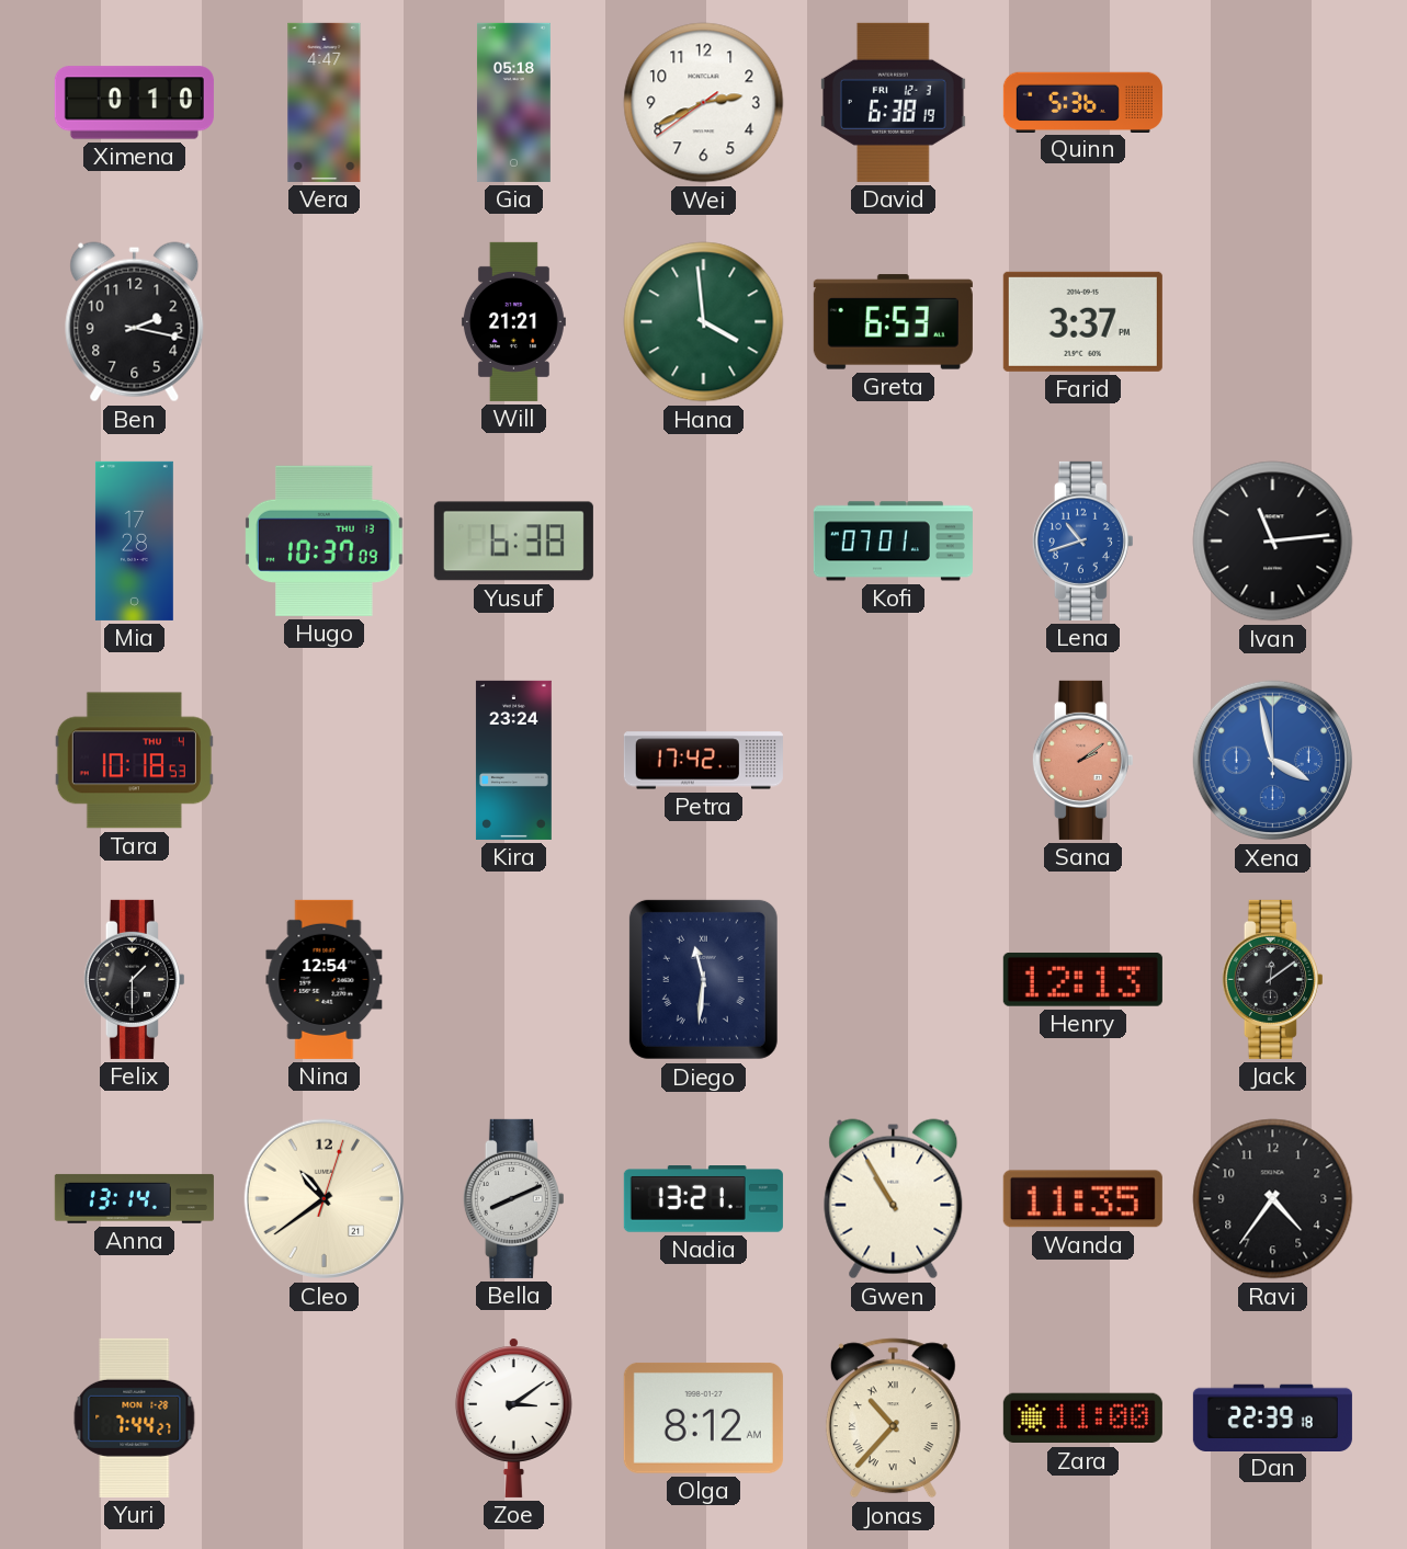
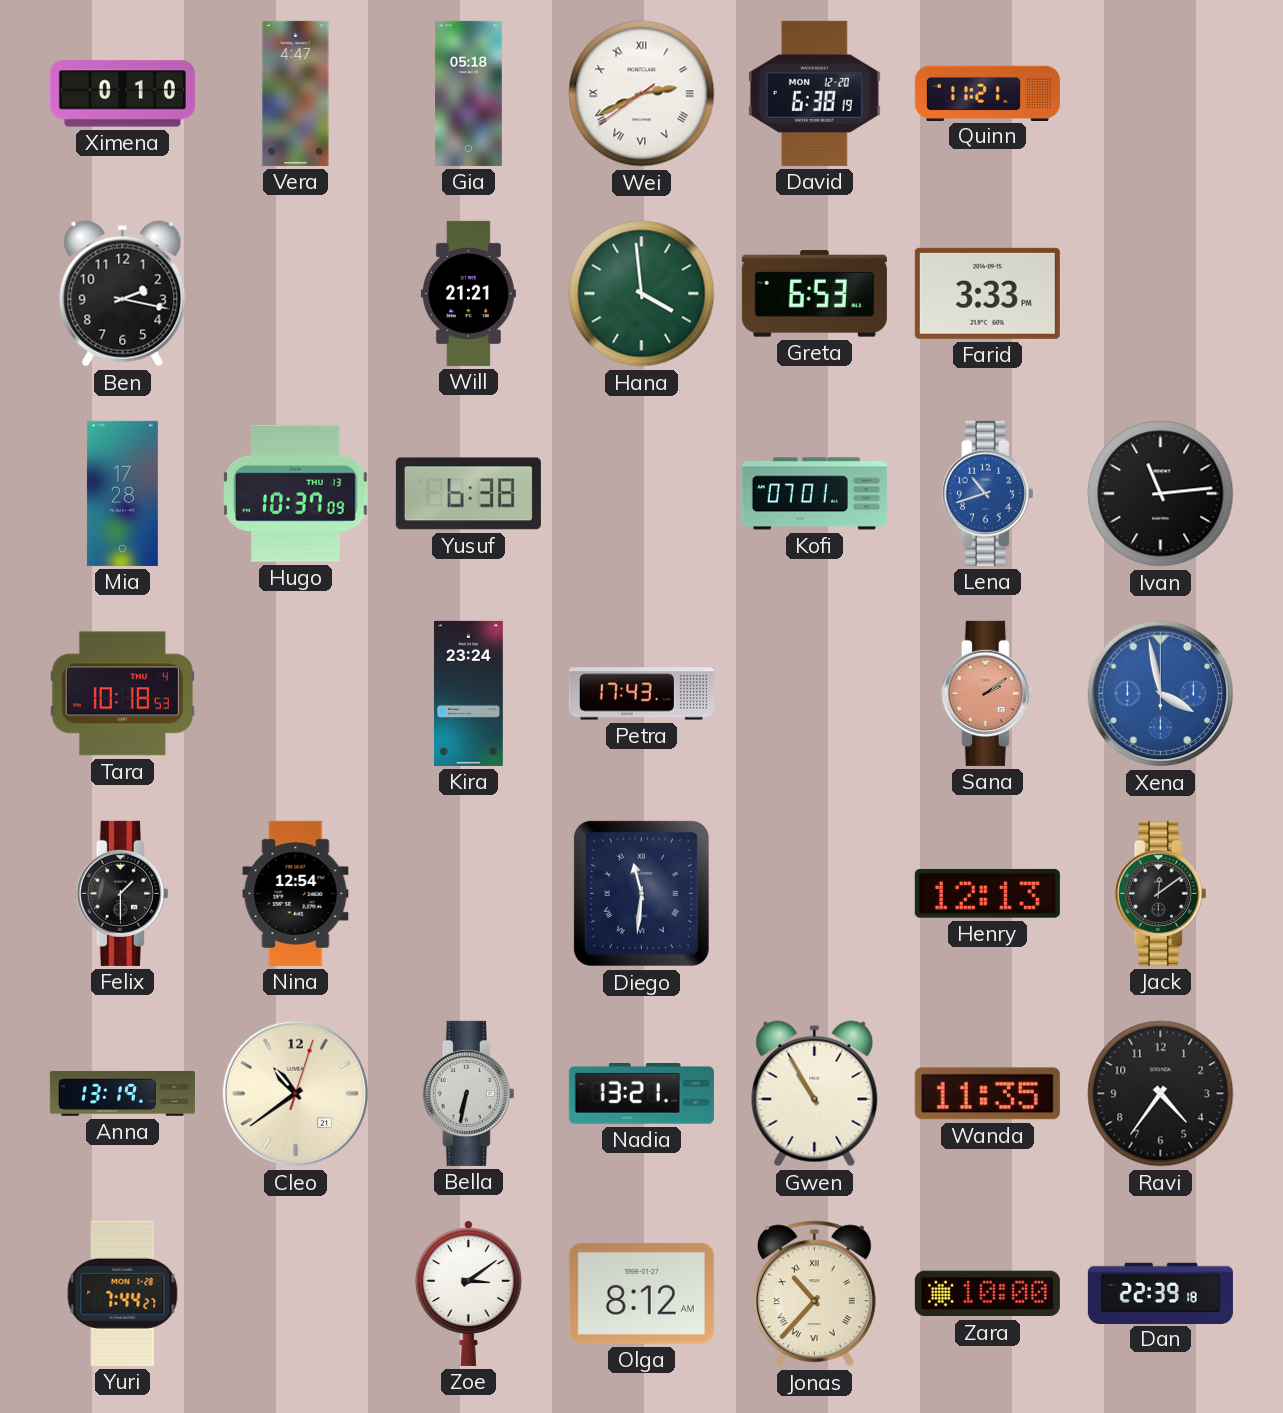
Wei numerals: Arabic -> Roman
David date: FRI 12-3 -> MON 12-20
Quinn: 5:36 -> 11:21
Farid: 3:37 -> 3:33
Petra: 17:42 -> 17:43
Anna: 13:14 -> 13:19
Bella: 8:11 -> 6:32
Zara: 11:00 -> 10:00
